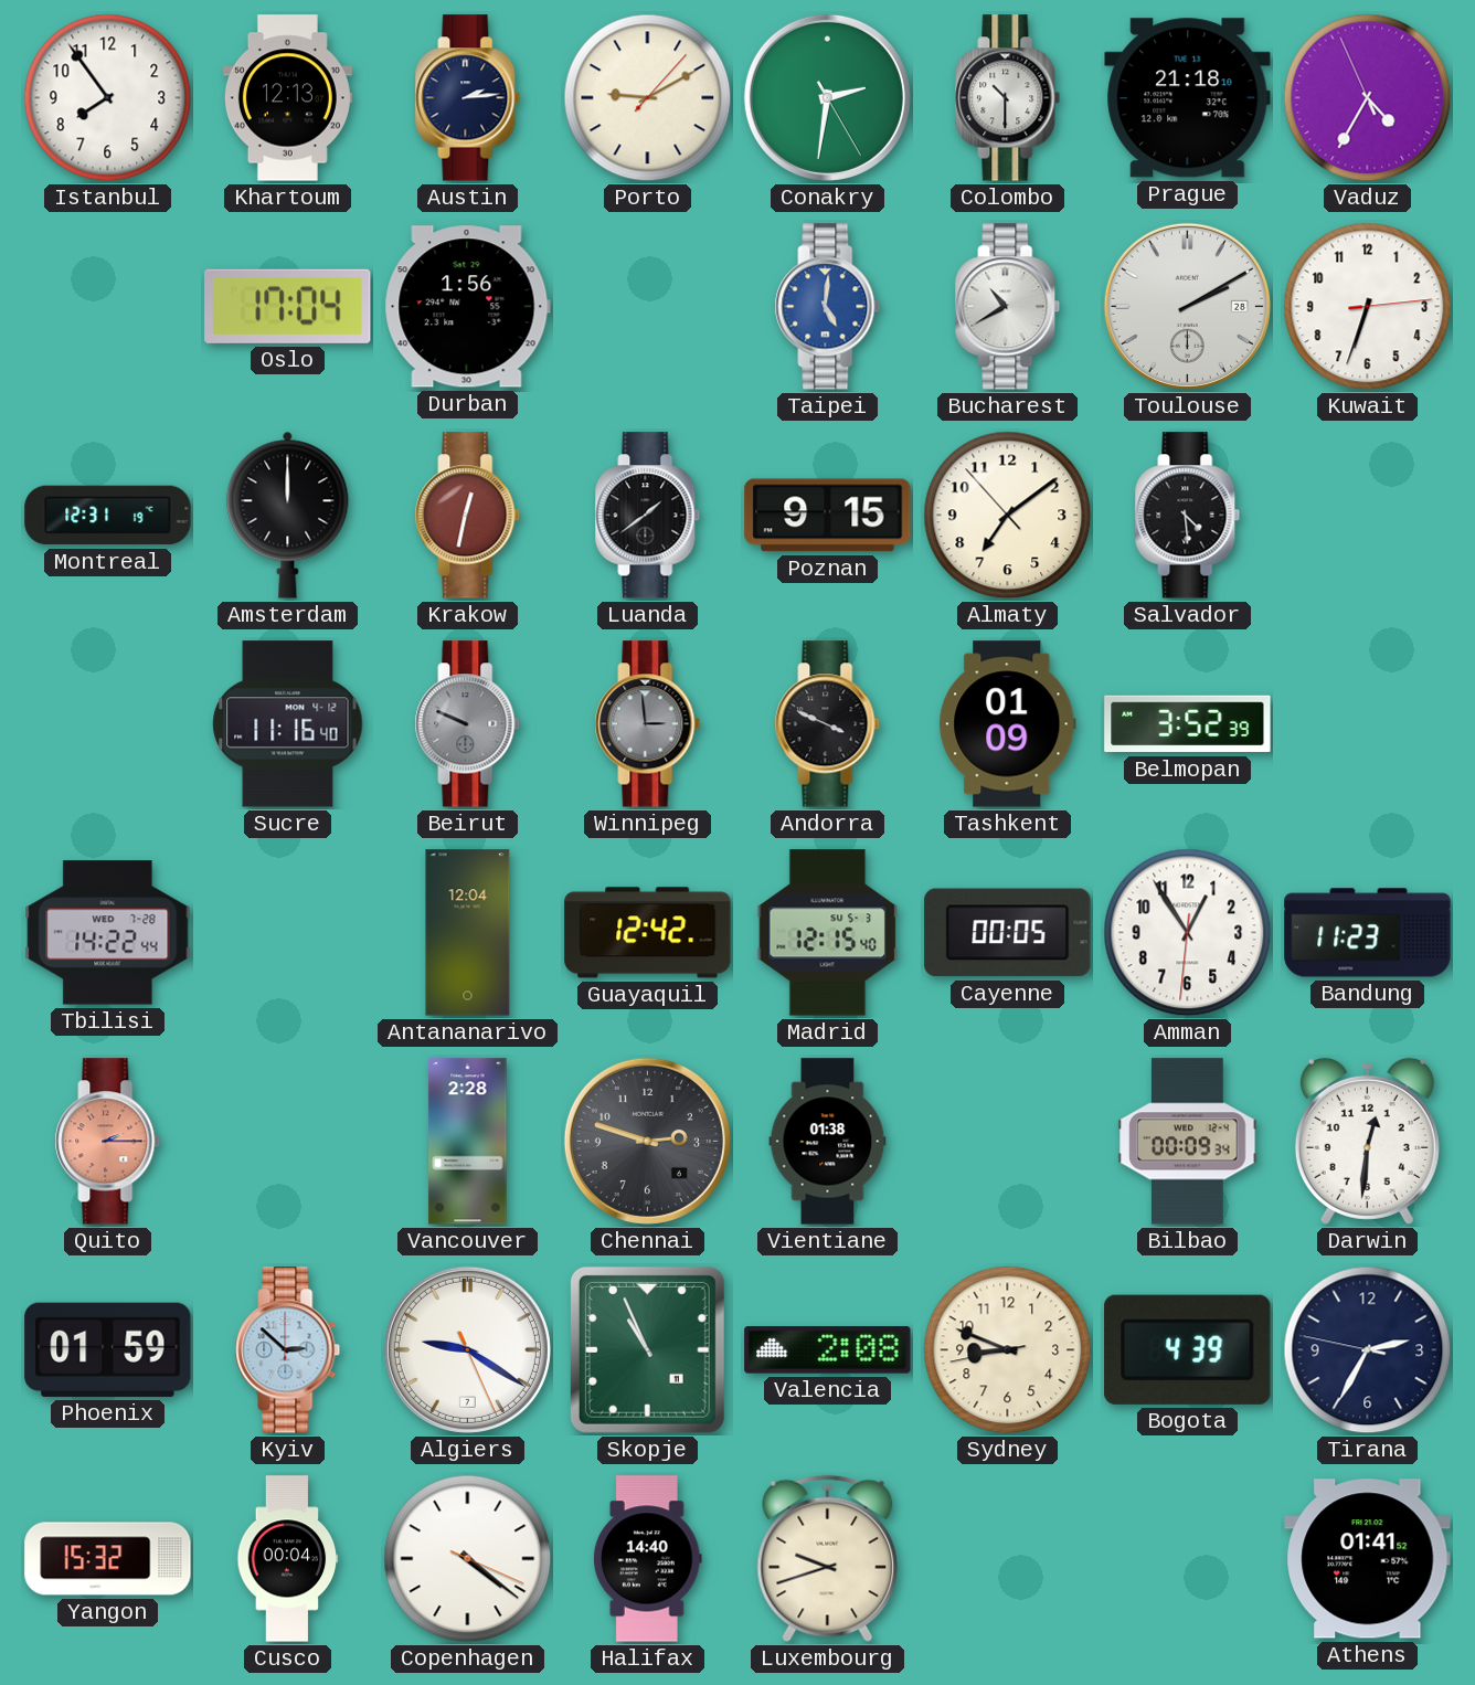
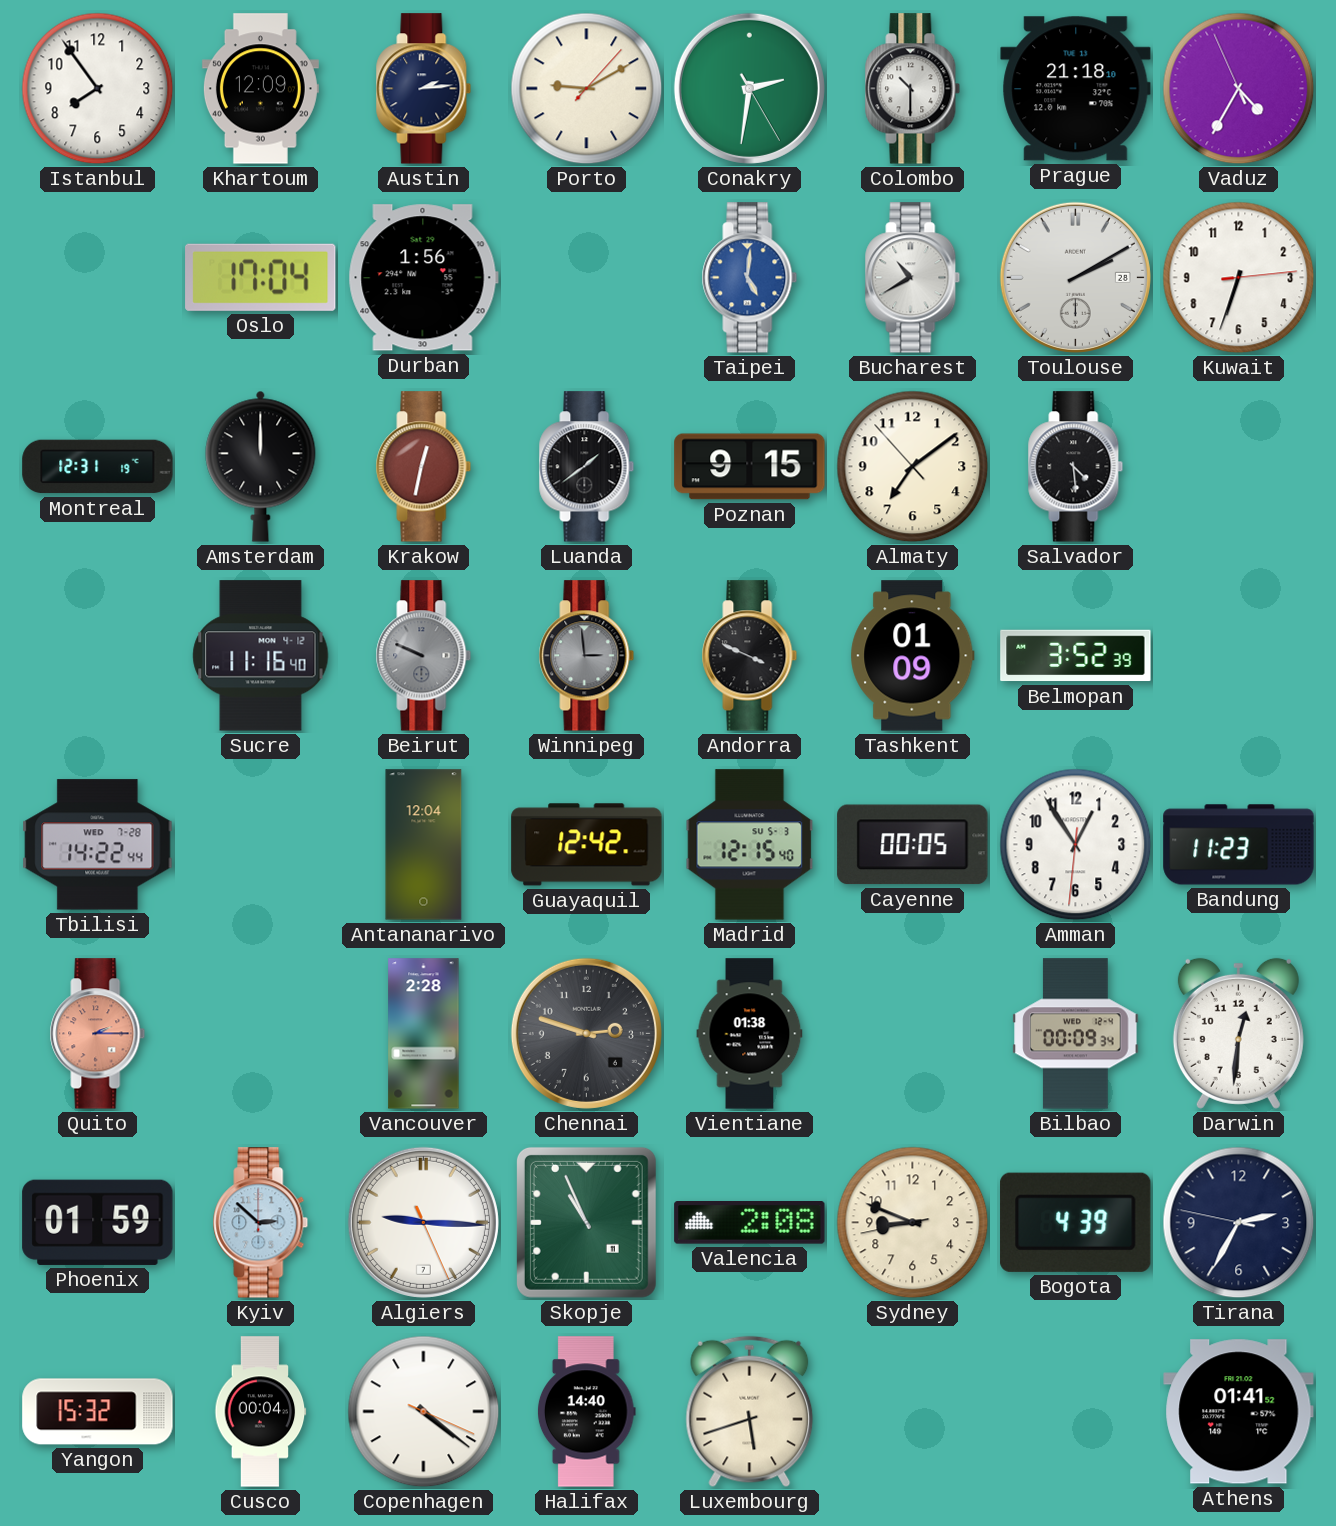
Khartoum: 12:13 -> 12:09
Algiers: 9:20 -> 9:15
Luxembourg: 9:42 -> 5:42
